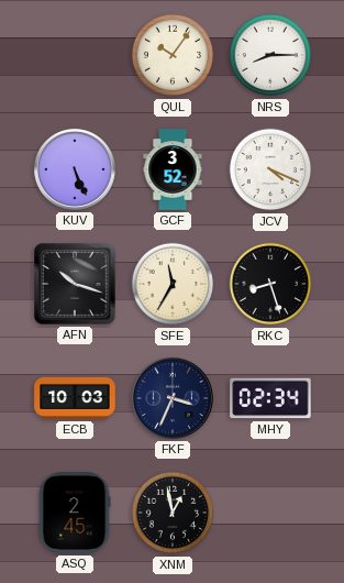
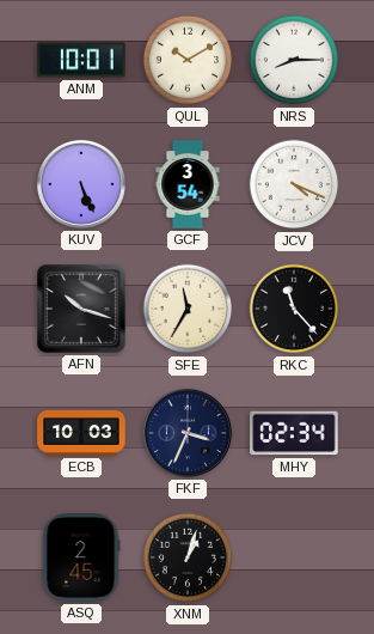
ANM: none -> 10:01
QUL: 10:06 -> 10:10
GCF: 3:52 -> 3:54
RKC: 8:27 -> 11:23
XNM: 12:58 -> 1:03
